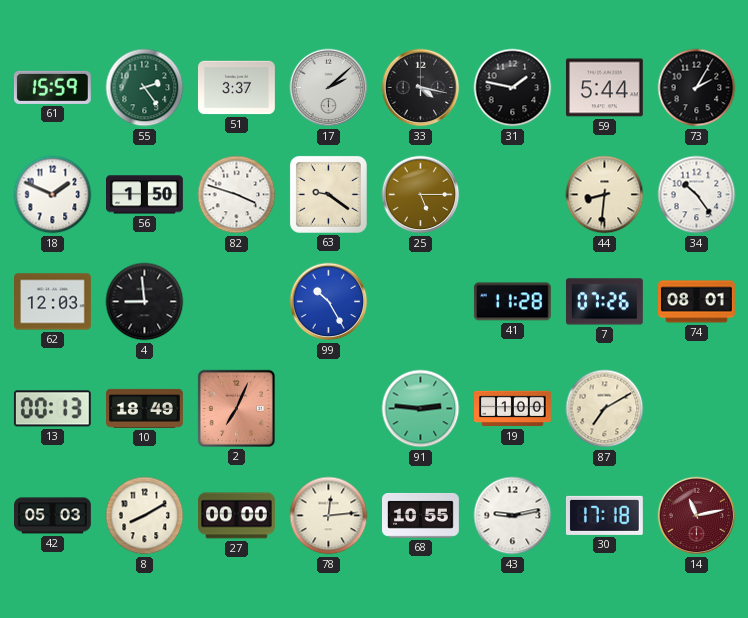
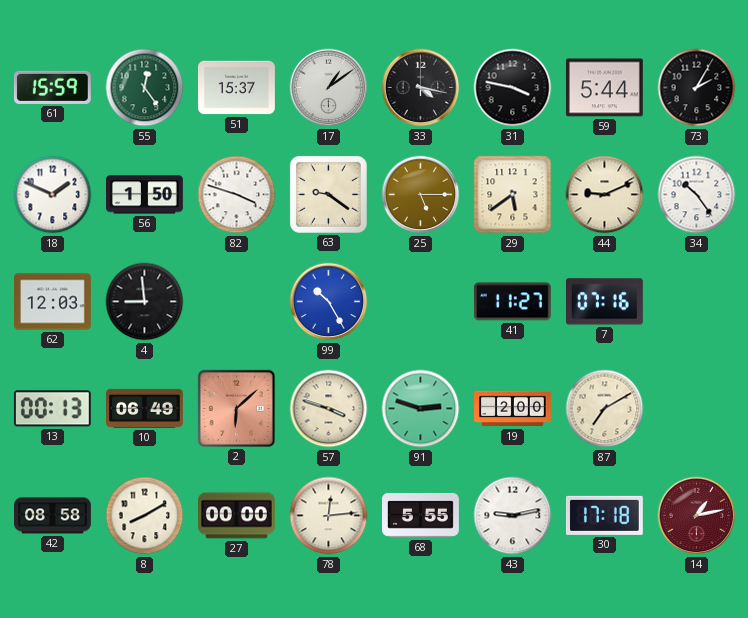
55: 2:24 -> 12:24
51: 3:37 -> 15:37
17: 2:08 -> 1:09
31: 1:47 -> 3:47
29: none -> 5:39
44: 8:31 -> 9:11
41: 11:28 -> 11:27
7: 07:26 -> 07:16
74: 08:01 -> none
10: 18:49 -> 06:49
2: 7:04 -> 6:08
57: none -> 3:48
91: 2:46 -> 2:48
19: 1:00 -> 2:00
42: 05:03 -> 08:58
68: 10:55 -> 5:55
14: 11:13 -> 1:13
